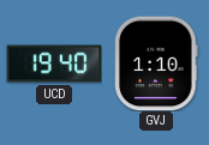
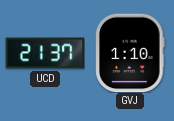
UCD: 19:40 -> 21:37
